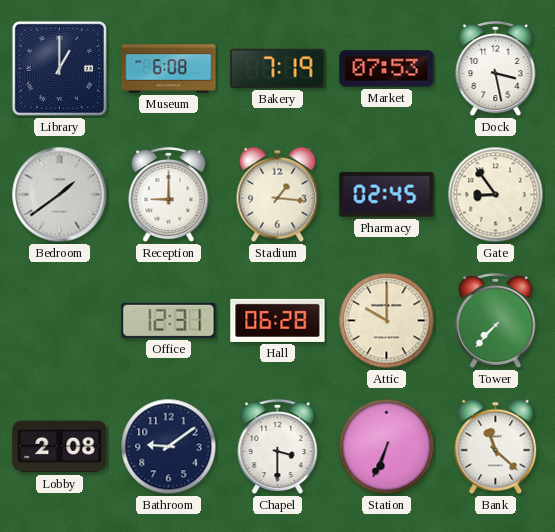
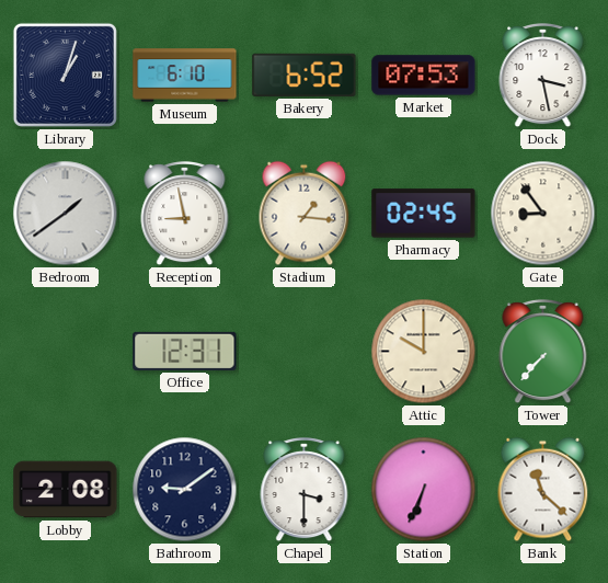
Library: 1:00 -> 1:03
Museum: 6:08 -> 6:10
Bakery: 7:19 -> 6:52
Reception: 9:00 -> 8:58
Hall: 06:28 -> none
